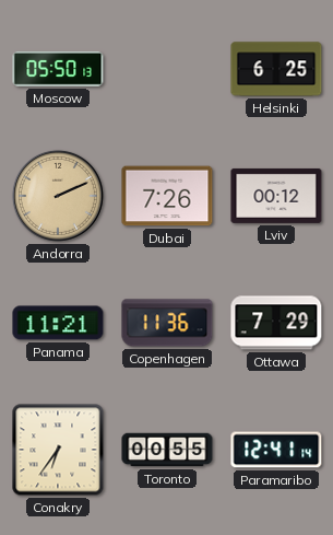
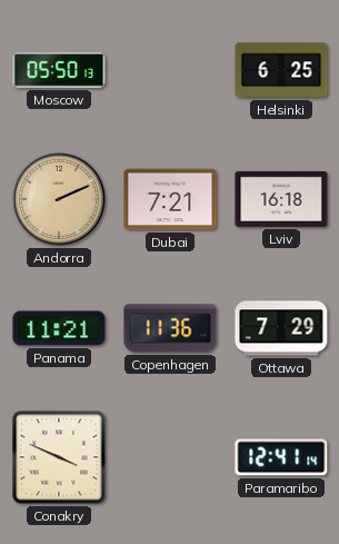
Dubai: 7:26 -> 7:21
Lviv: 00:12 -> 16:18
Conakry: 6:36 -> 3:49
Toronto: 00:55 -> none
